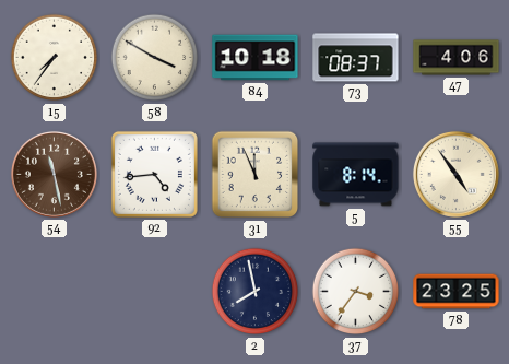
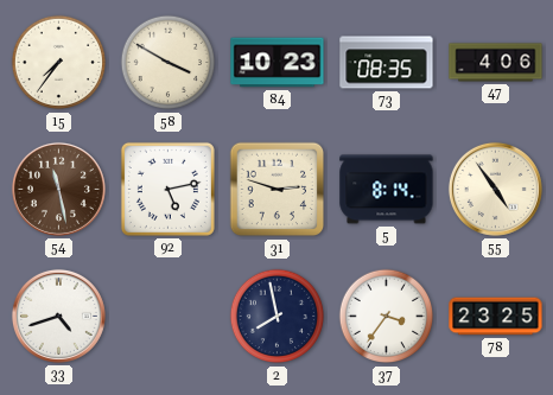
84: 10:18 -> 10:23
73: 08:37 -> 08:35
92: 4:44 -> 5:13
31: 11:56 -> 2:48
33: none -> 4:42
